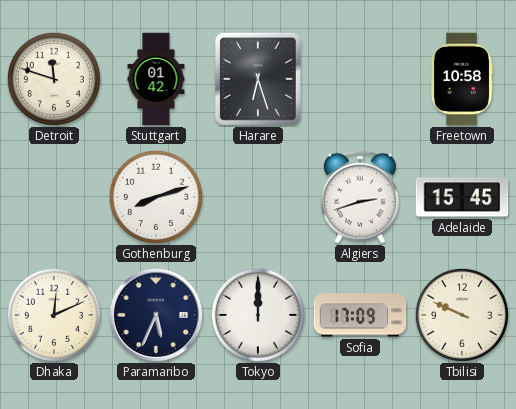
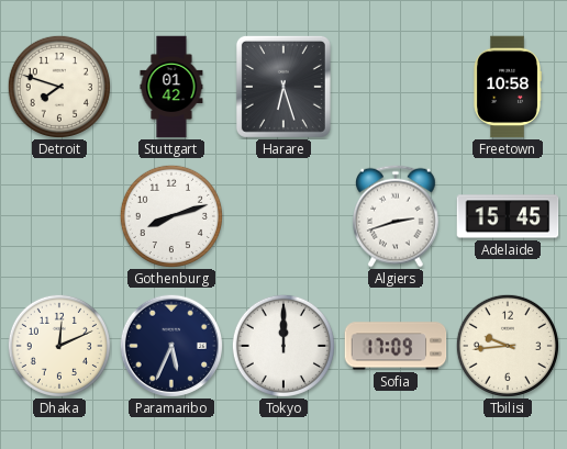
Detroit: 11:48 -> 7:48
Tbilisi: 9:49 -> 9:44
